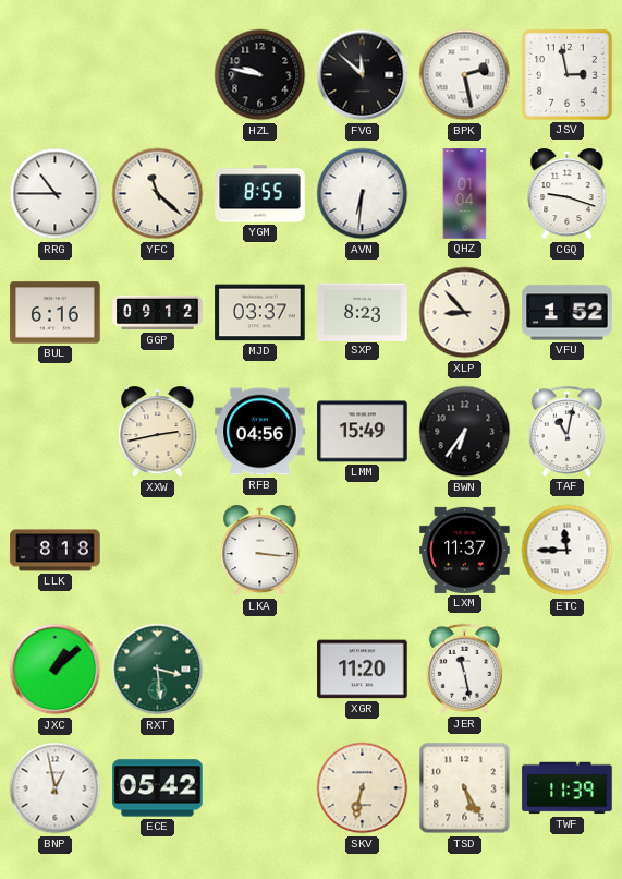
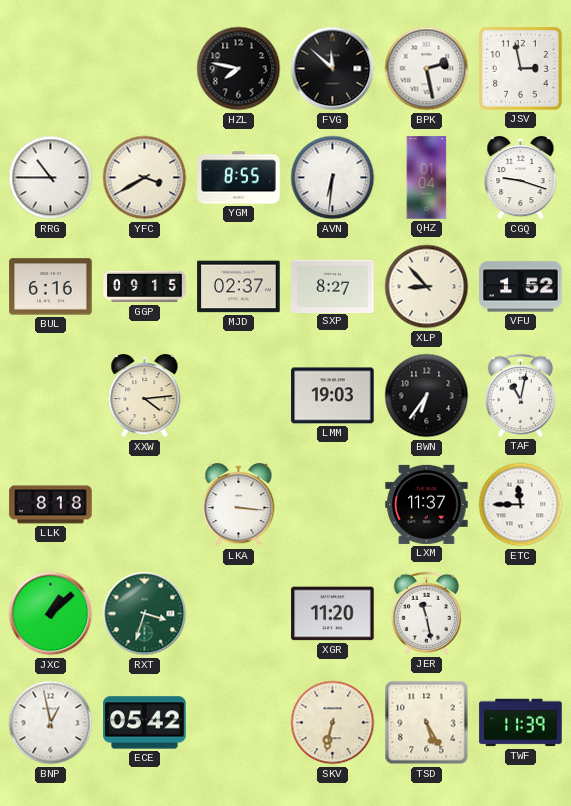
HZL: 9:47 -> 7:47
YFC: 11:22 -> 3:40
GGP: 09:12 -> 09:15
MJD: 03:37 -> 02:37
SXP: 8:23 -> 8:27
XXW: 2:43 -> 4:14
RFB: 04:56 -> none
LMM: 15:49 -> 19:03
RXT: 3:29 -> 3:33
